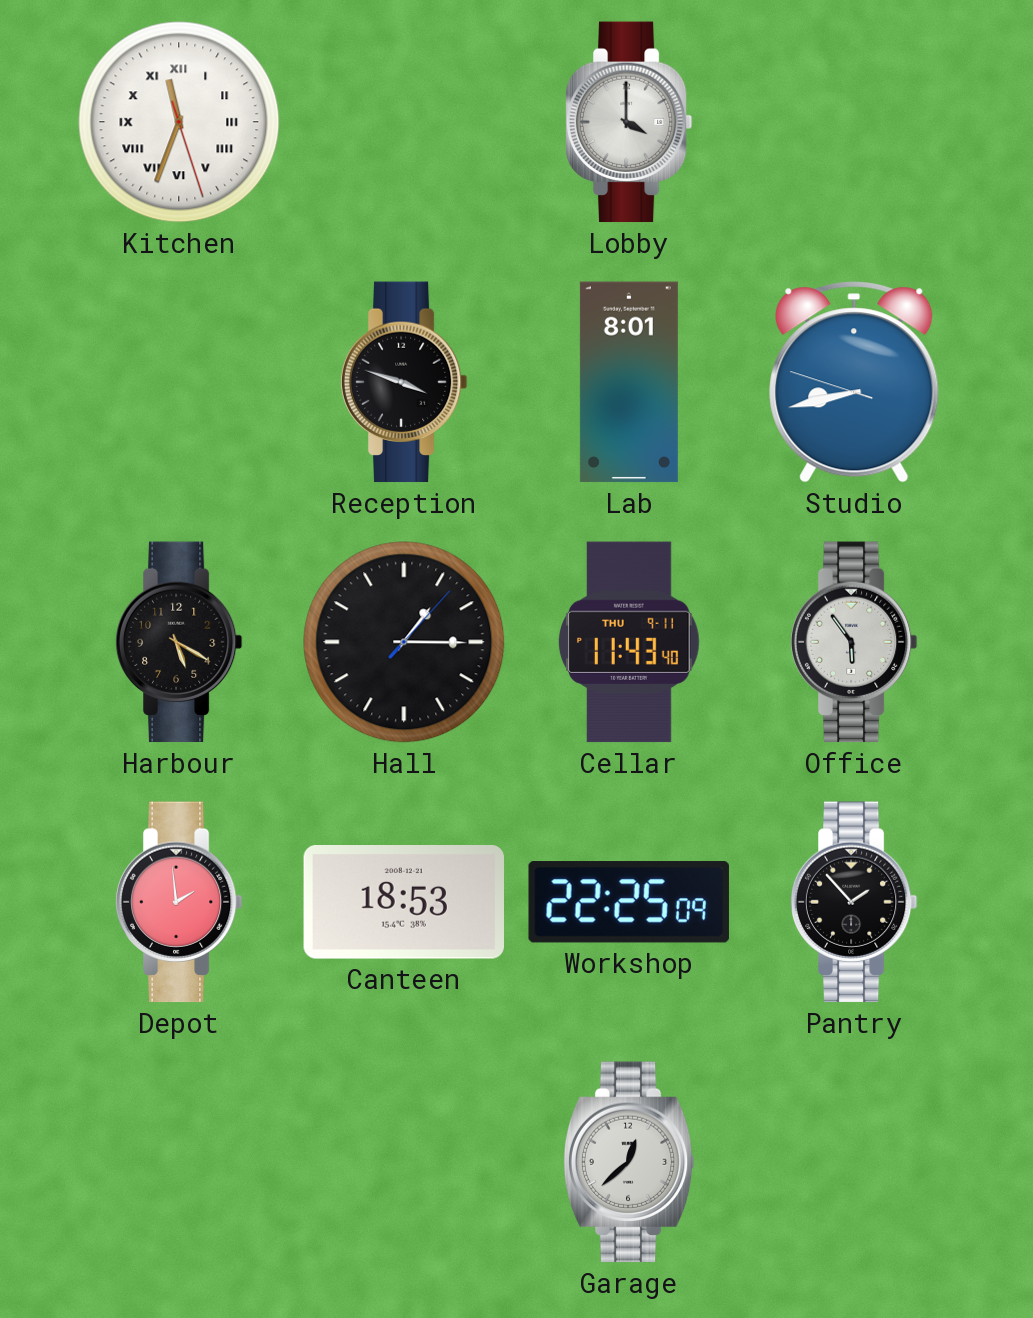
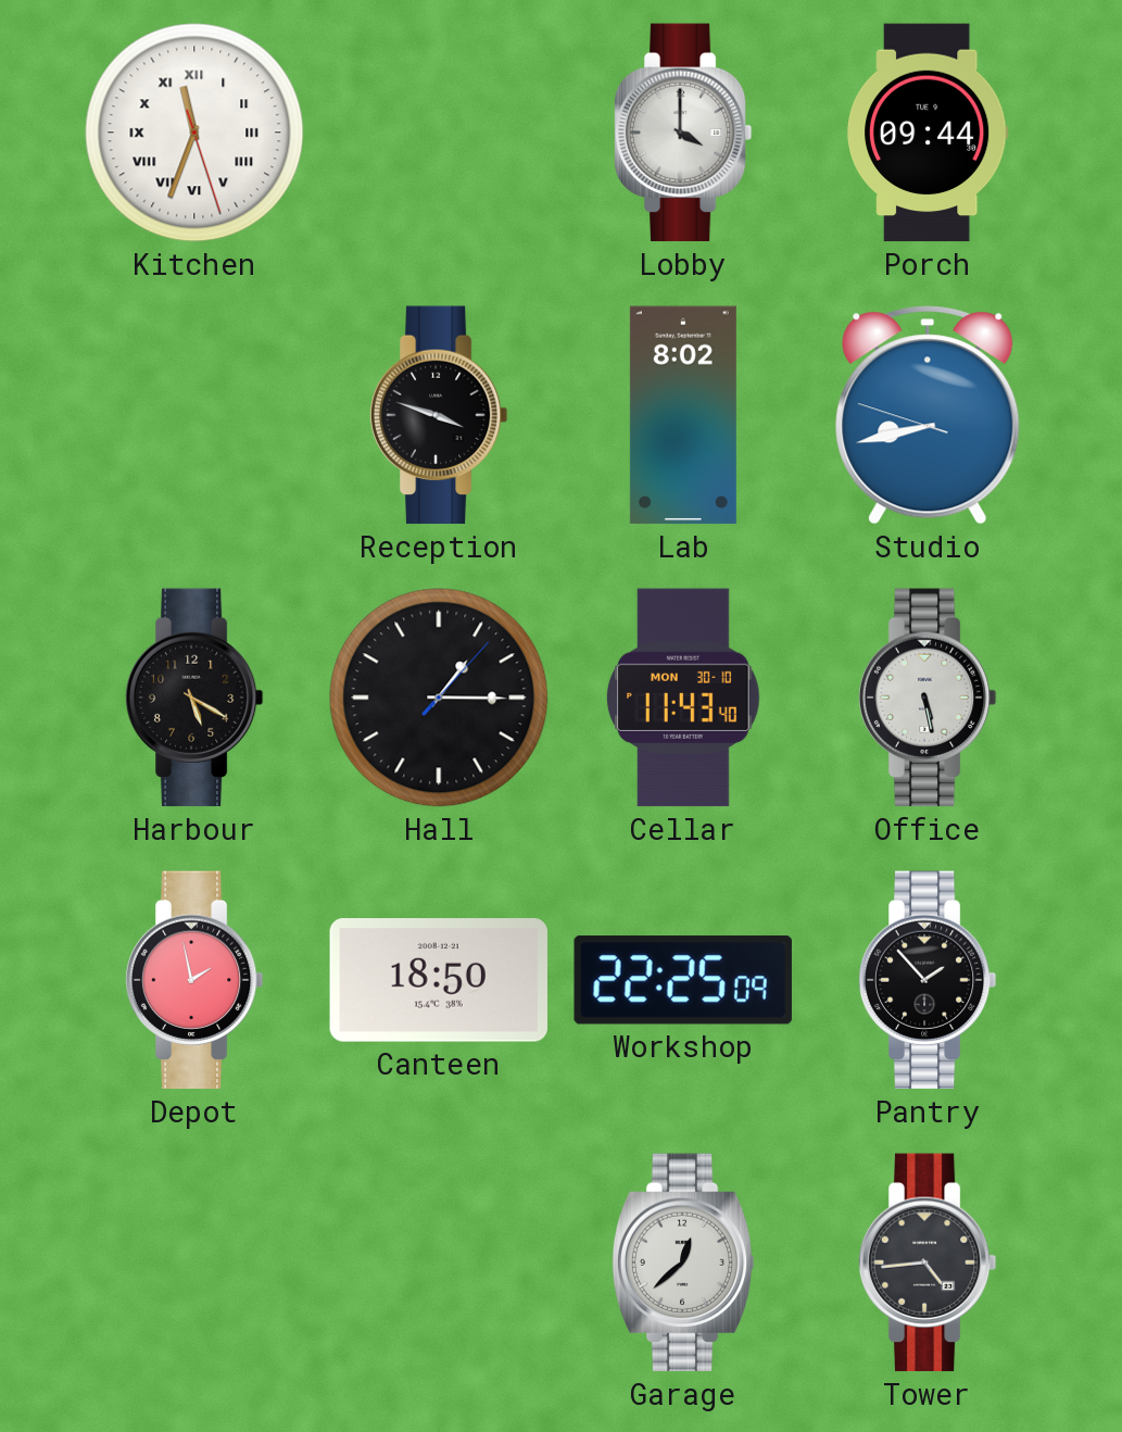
Porch: none -> 09:44
Lab: 8:01 -> 8:02
Cellar date: THU 9-11 -> MON 30-10
Office: 5:54 -> 5:28
Depot: 1:59 -> 1:58
Canteen: 18:53 -> 18:50
Tower: none -> 4:44
